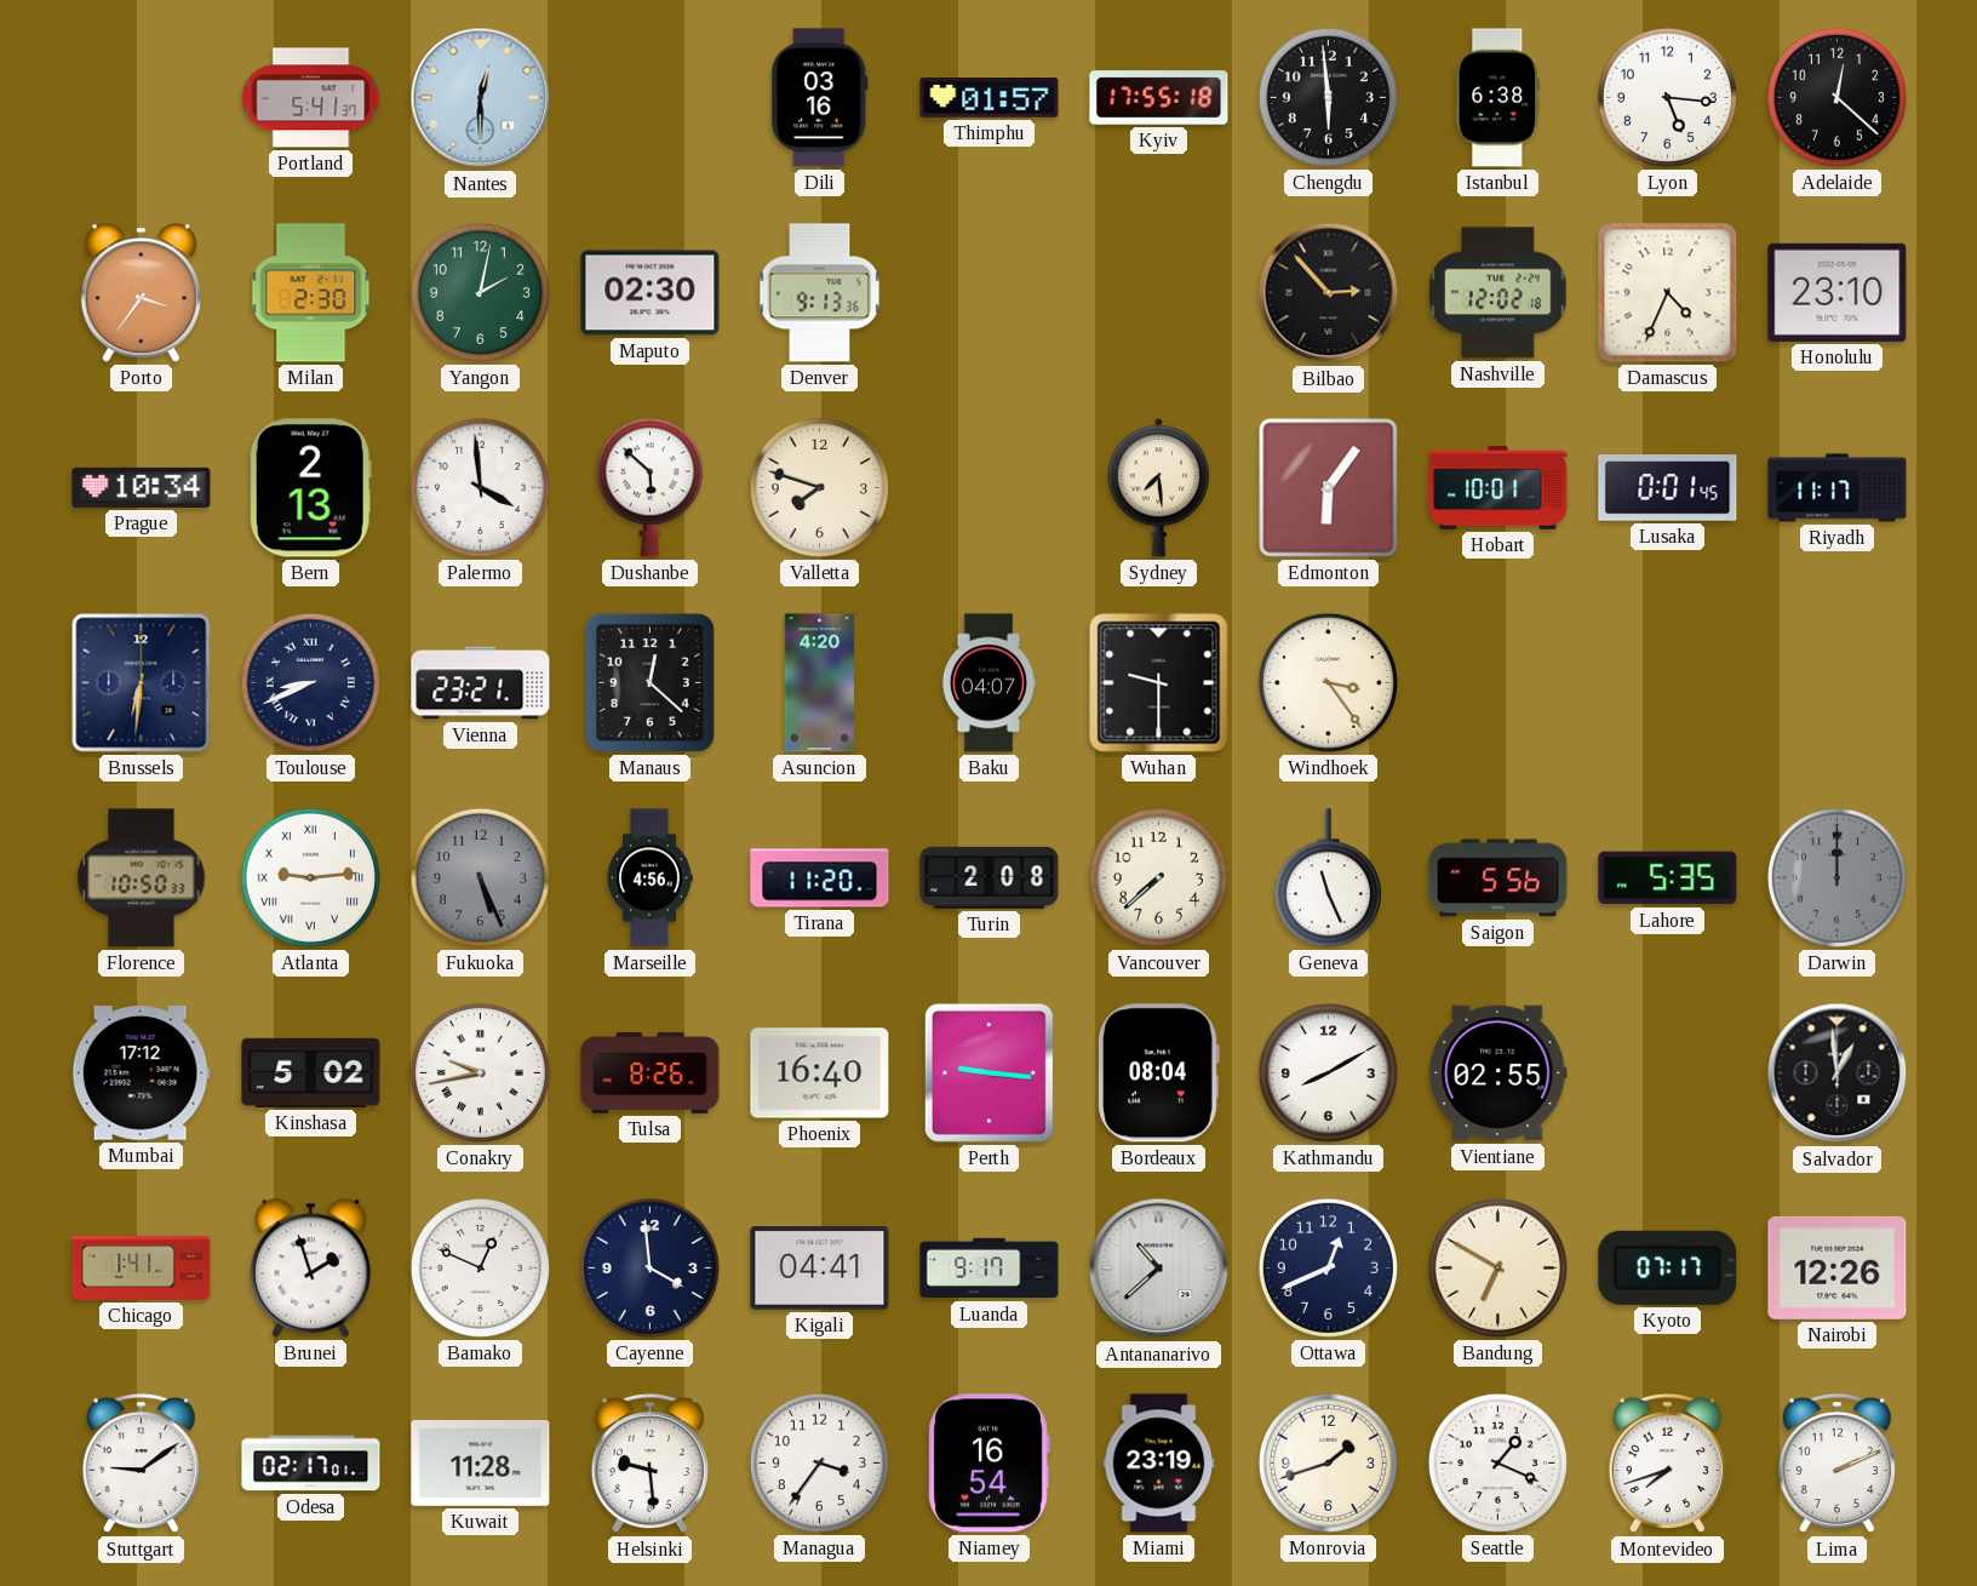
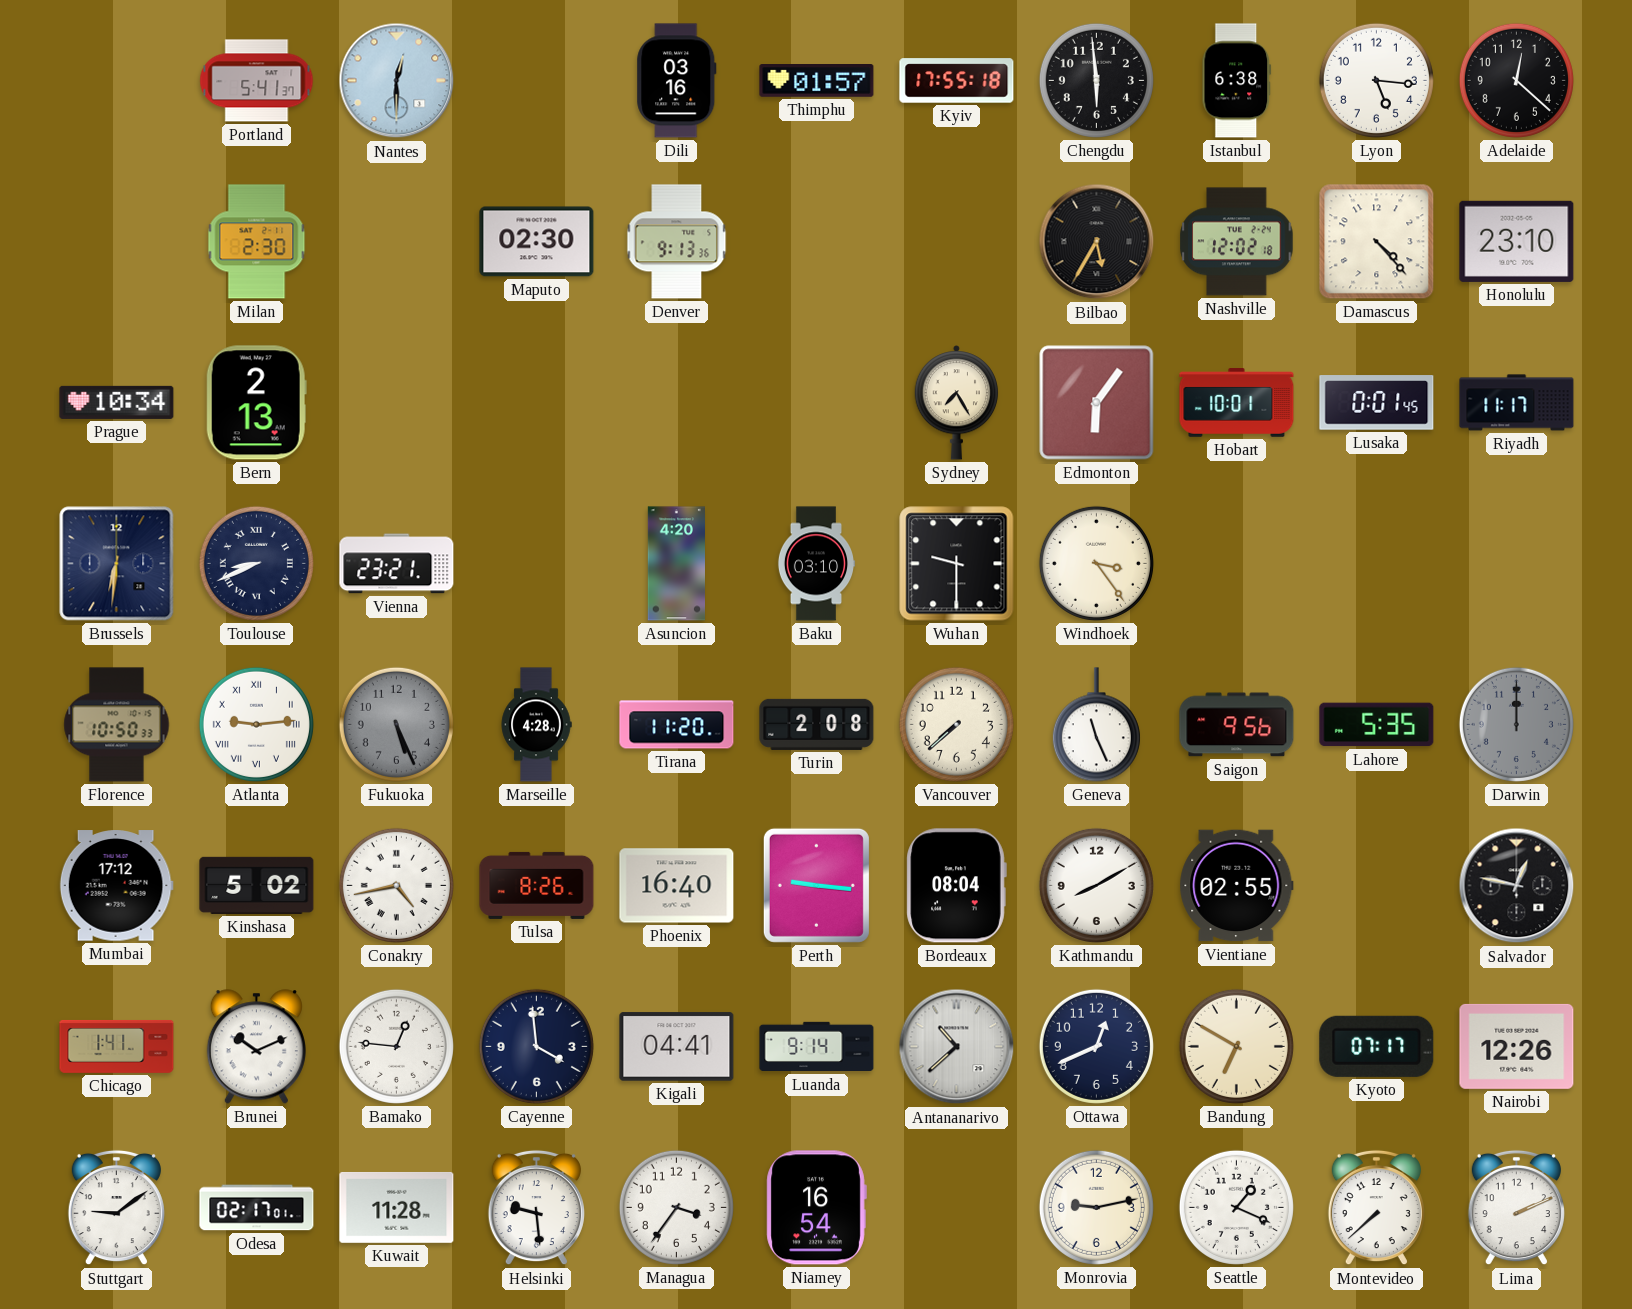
Porto: 3:36 -> none
Yangon: 2:02 -> none
Bilbao: 2:53 -> 5:35
Damascus: 4:34 -> 4:23
Palermo: 3:59 -> none
Dushanbe: 5:52 -> none
Valletta: 7:48 -> none
Sydney: 7:29 -> 7:25
Manaus: 12:22 -> none
Baku: 04:07 -> 03:10
Marseille: 4:56 -> 4:28
Saigon: 5:56 -> 9:56
Conakry: 9:43 -> 4:43
Salvador: 12:59 -> 12:47
Brunei: 1:57 -> 10:11
Bamako: 12:49 -> 12:46
Luanda: 9:17 -> 9:14
Miami: 23:19 -> none
Monrovia: 1:42 -> 9:13
Montevideo: 7:42 -> 7:38
